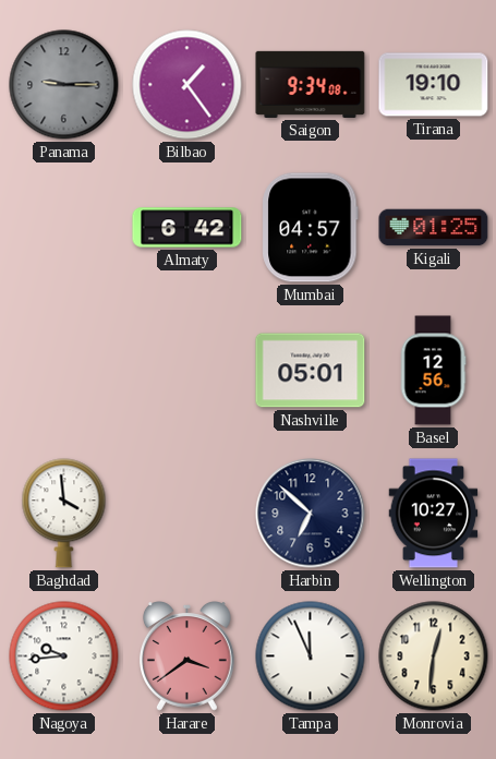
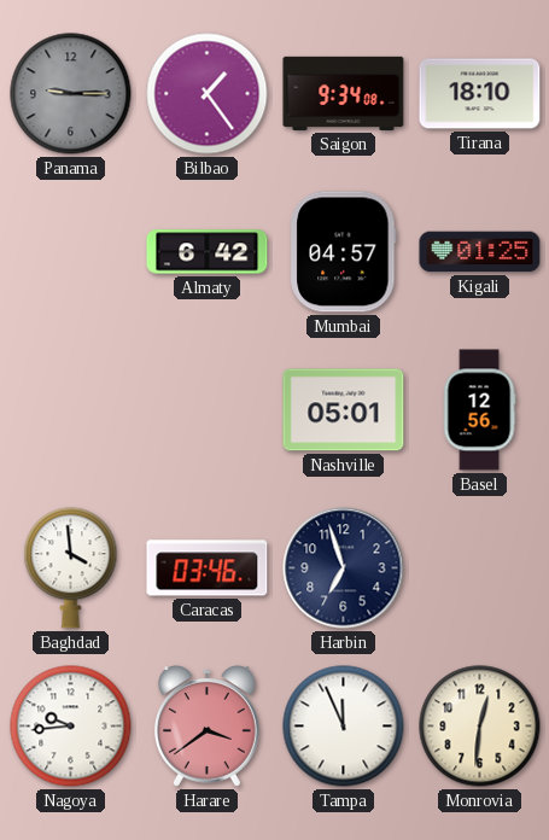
Tirana: 19:10 -> 18:10
Caracas: none -> 03:46
Harbin: 6:52 -> 6:57
Wellington: 10:27 -> none
